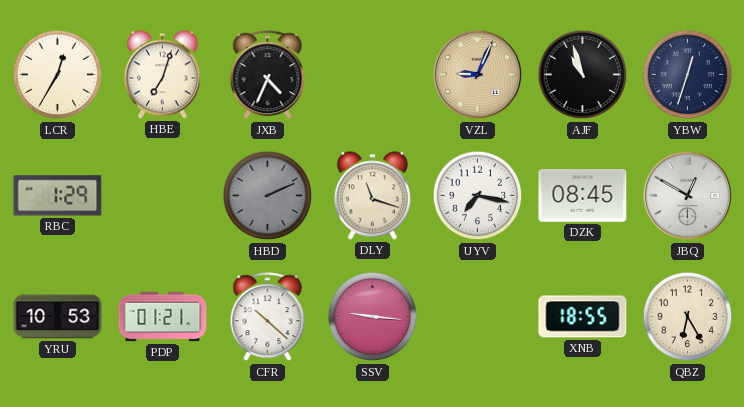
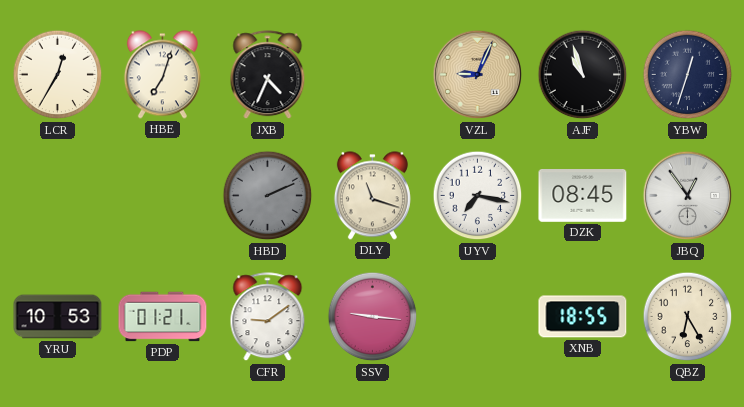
RBC: 1:29 -> none
JBQ: 12:50 -> 12:54
CFR: 10:22 -> 9:09
